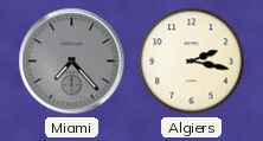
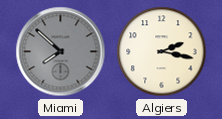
Miami: 7:23 -> 7:52
